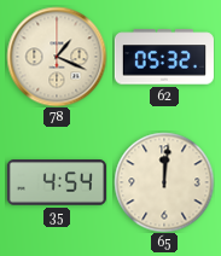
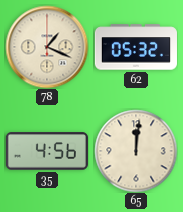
35: 4:54 -> 4:56
